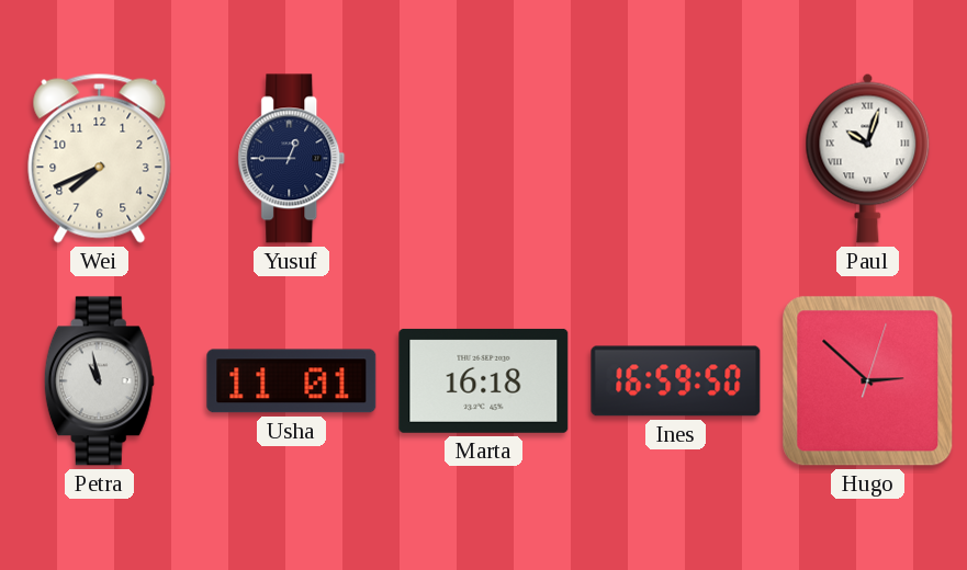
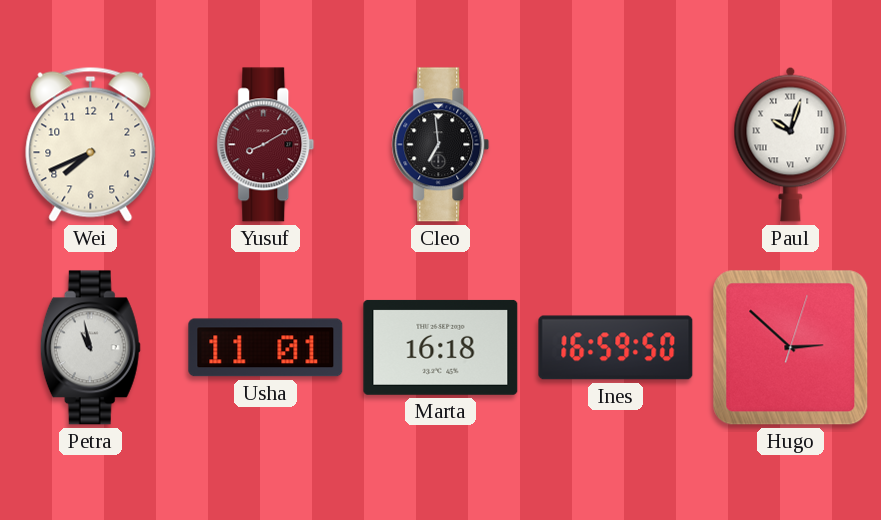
Yusuf: 12:45 -> 8:10
Yusuf dial: navy -> burgundy
Cleo: none -> 6:59
